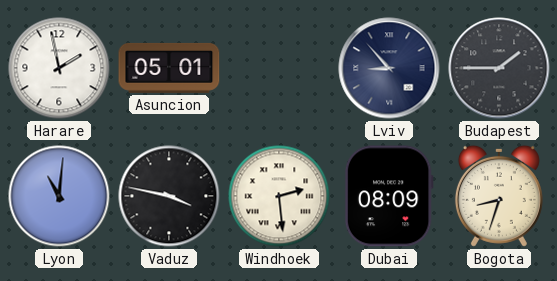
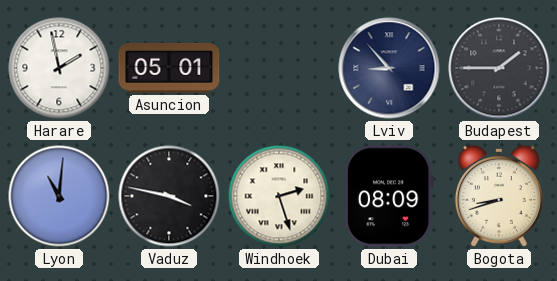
Windhoek: 2:29 -> 2:27
Bogota: 8:33 -> 8:42
